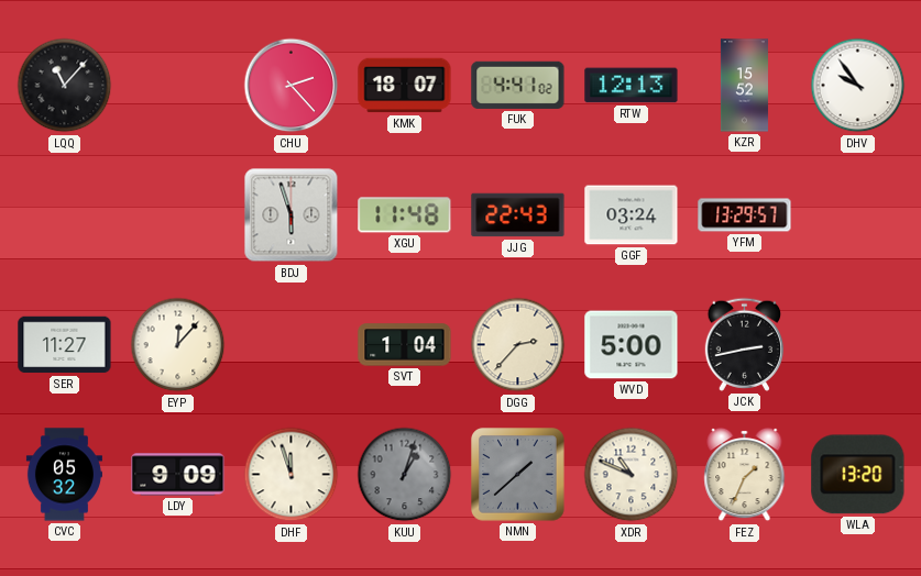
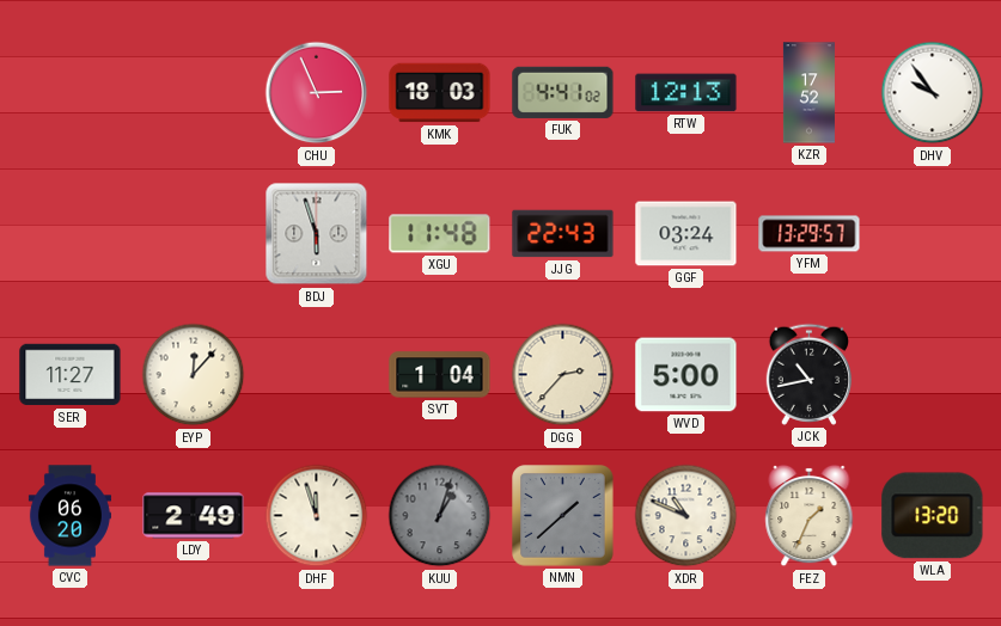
LQQ: 11:07 -> none
CHU: 2:23 -> 2:56
KMK: 18:07 -> 18:03
KZR: 15:52 -> 17:52
JCK: 2:43 -> 10:43
CVC: 05:32 -> 06:20
LDY: 9:09 -> 2:49
